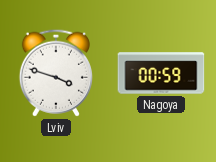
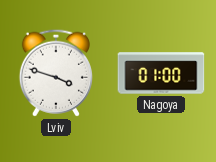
Nagoya: 00:59 -> 01:00
